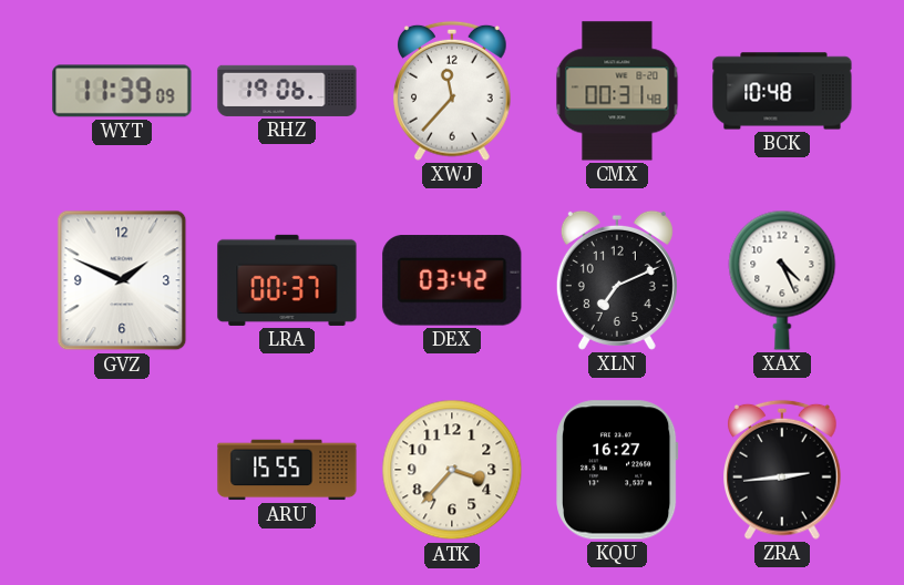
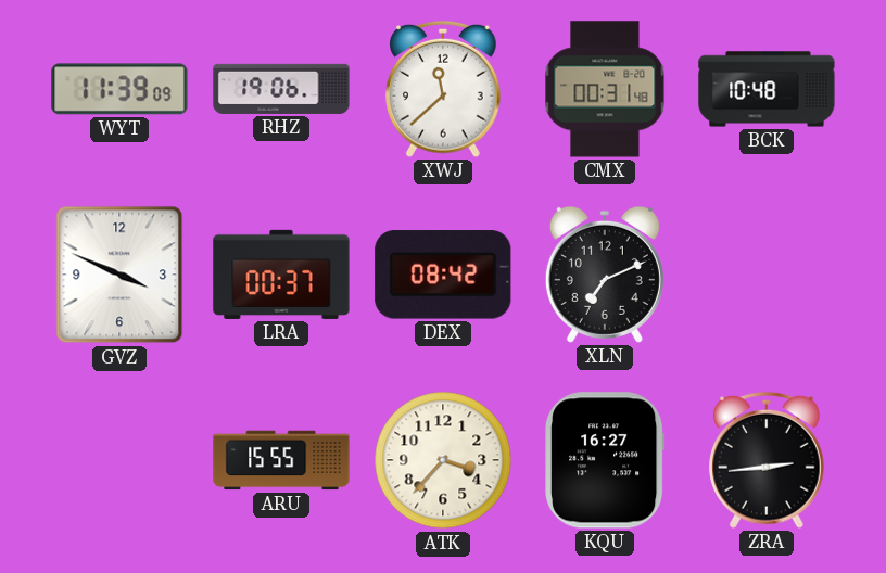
XWJ: 11:37 -> 11:38
GVZ: 1:49 -> 3:49
DEX: 03:42 -> 08:42
XAX: 4:26 -> none
